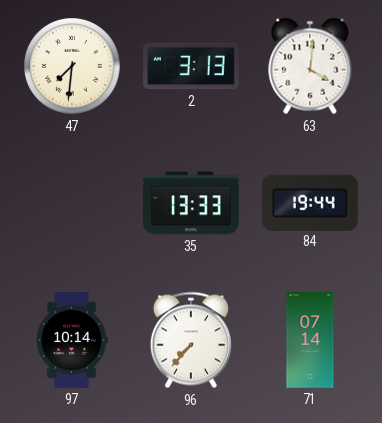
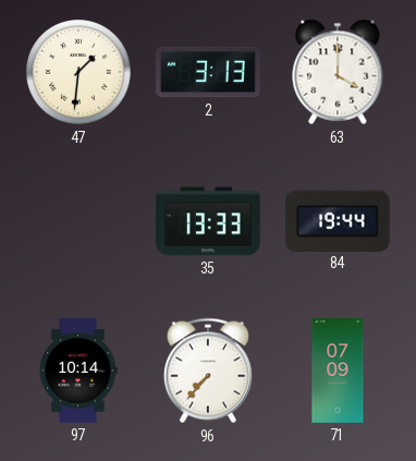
47: 7:31 -> 1:31
63: 4:01 -> 4:00
71: 07:14 -> 07:09
